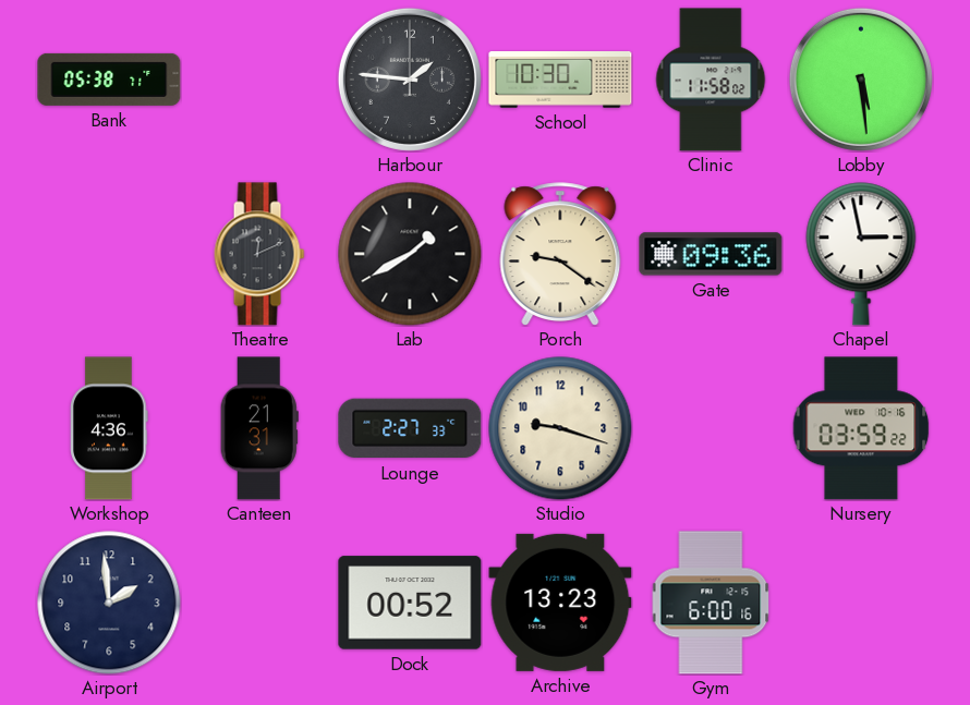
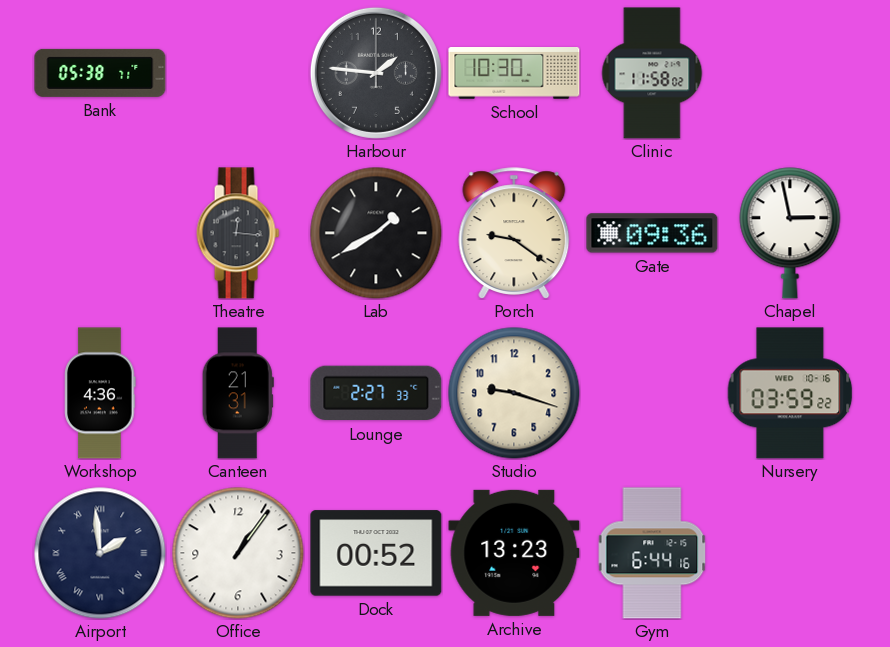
Lobby: 5:29 -> none
Theatre: 12:11 -> 12:16
Airport numerals: Arabic -> Roman
Office: none -> 1:06
Gym: 6:00 -> 6:44
